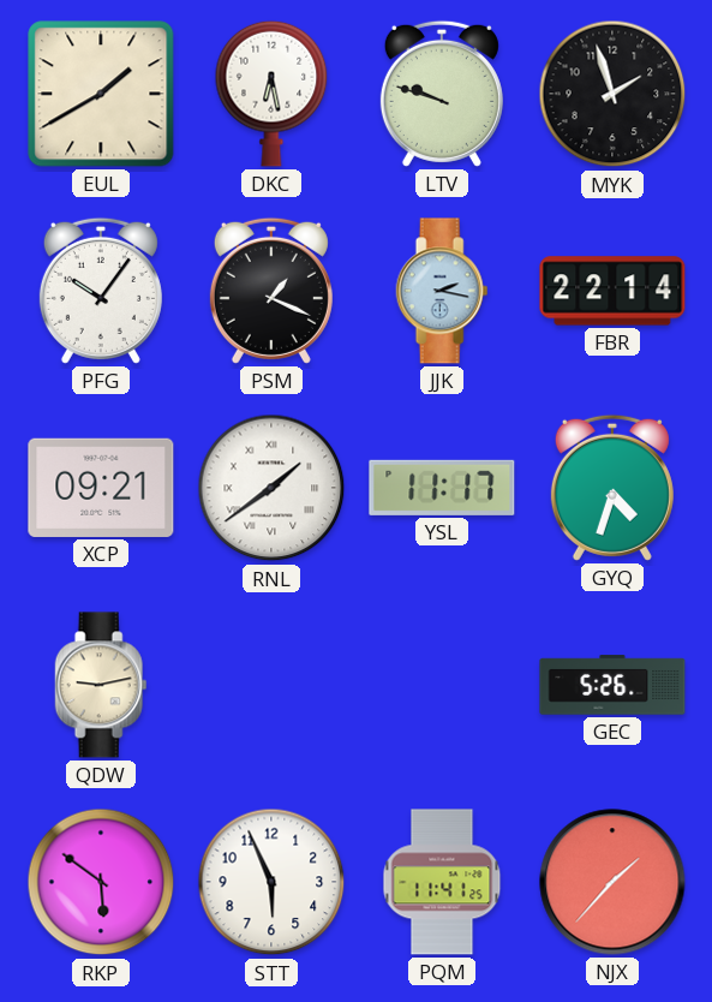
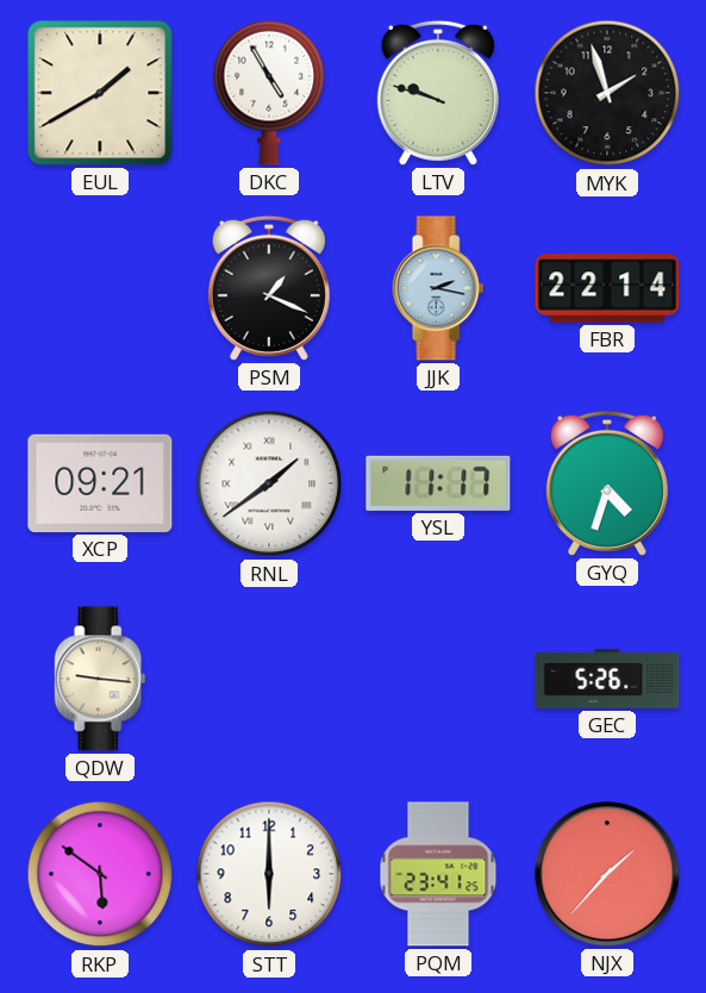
DKC: 6:28 -> 4:55
PFG: 10:06 -> none
QDW: 9:13 -> 9:16
STT: 5:56 -> 6:00
PQM: 11:41 -> 23:41
